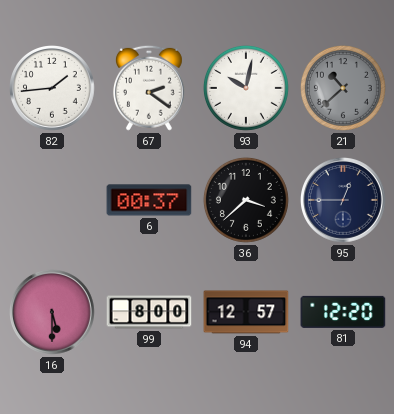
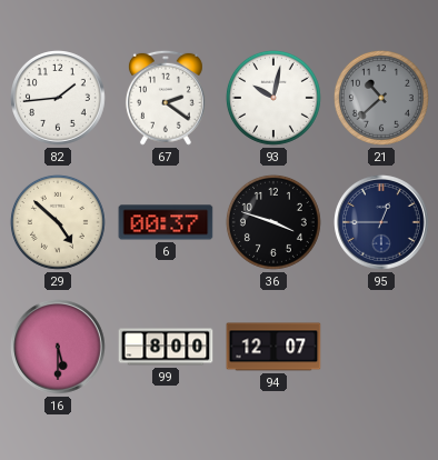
29: none -> 4:52
36: 3:38 -> 3:48
94: 12:57 -> 12:07
81: 12:20 -> none
